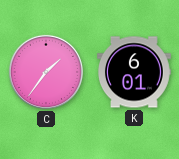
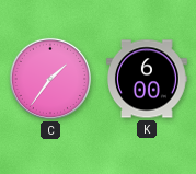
K: 6:01 -> 6:00
